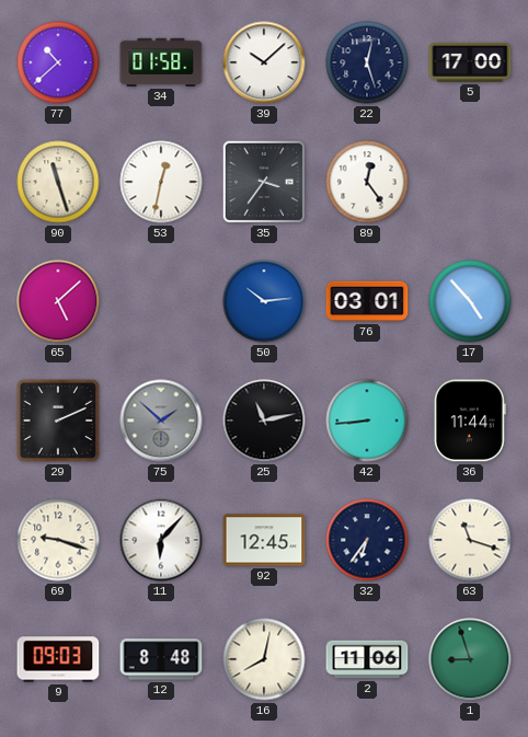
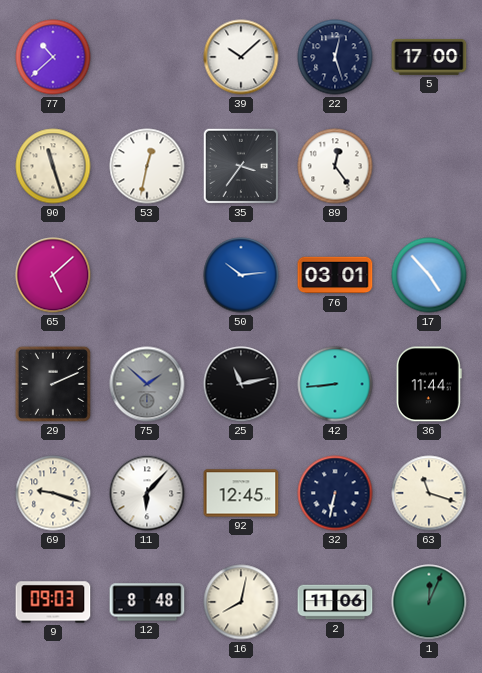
34: 01:58 -> none
32: 6:36 -> 6:32
1: 8:57 -> 12:04
